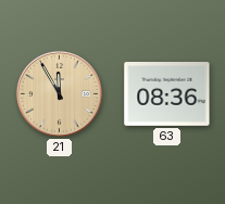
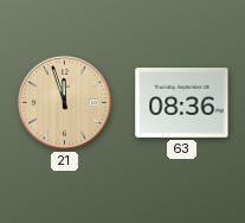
21: 11:55 -> 11:57
